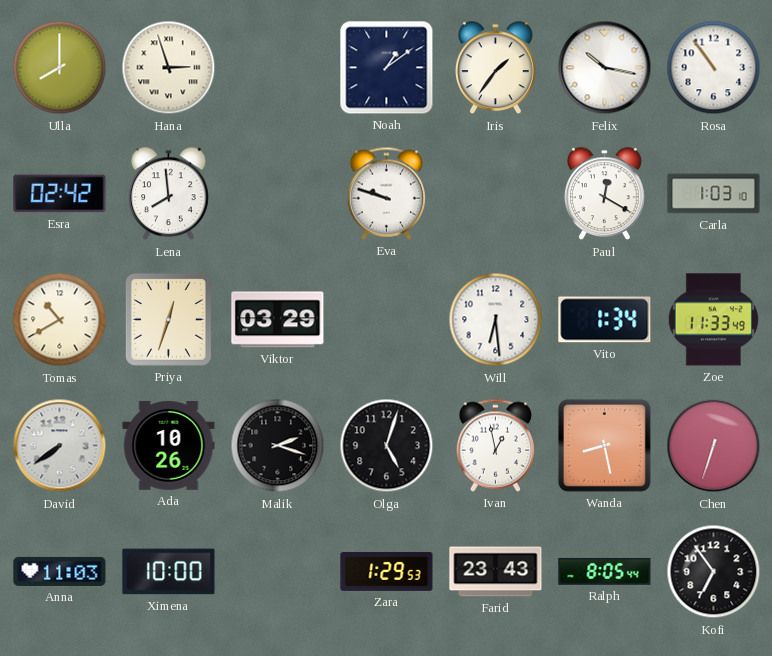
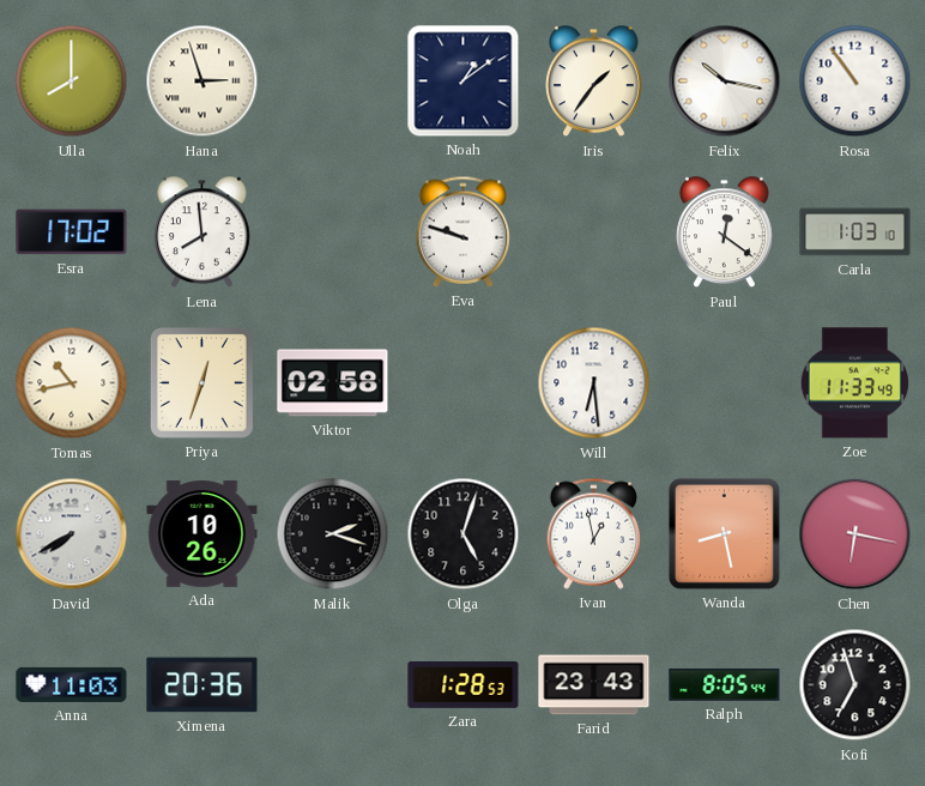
Esra: 02:42 -> 17:02
Paul: 12:20 -> 12:21
Tomas: 10:40 -> 10:43
Viktor: 03:29 -> 02:58
Vito: 1:34 -> none
David: 7:39 -> 7:40
Chen: 6:33 -> 6:17
Ximena: 10:00 -> 20:36
Zara: 1:29 -> 1:28
Kofi: 6:54 -> 6:57
